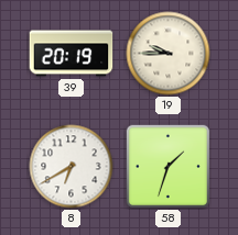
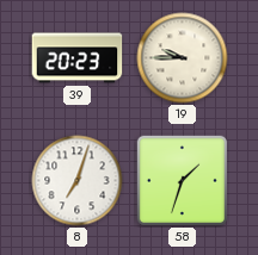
39: 20:19 -> 20:23
8: 6:40 -> 7:03
